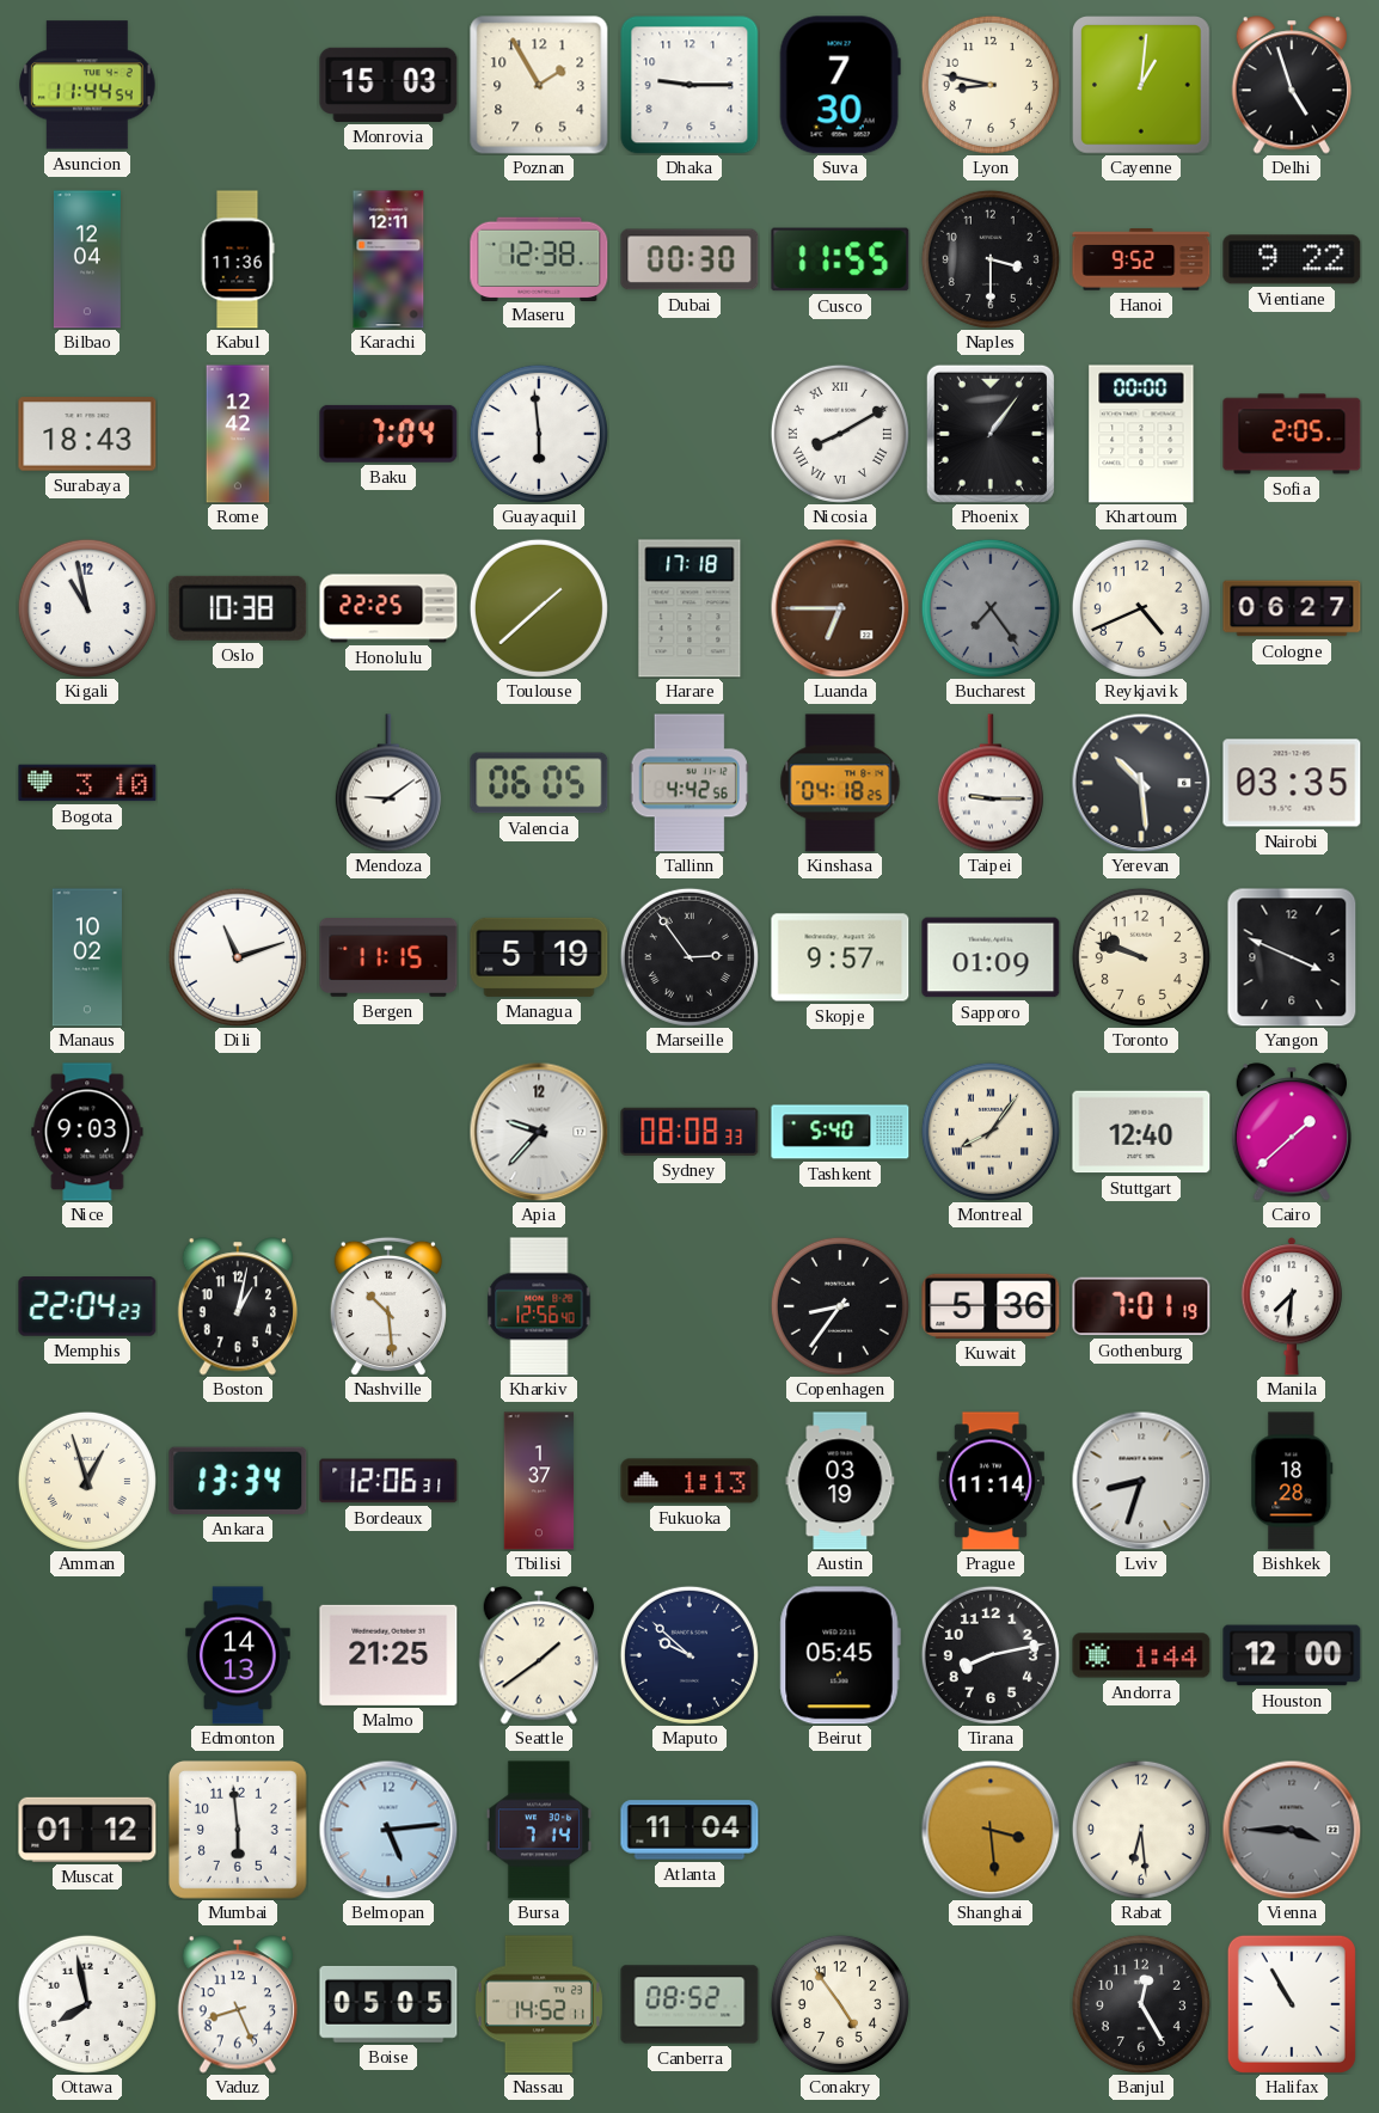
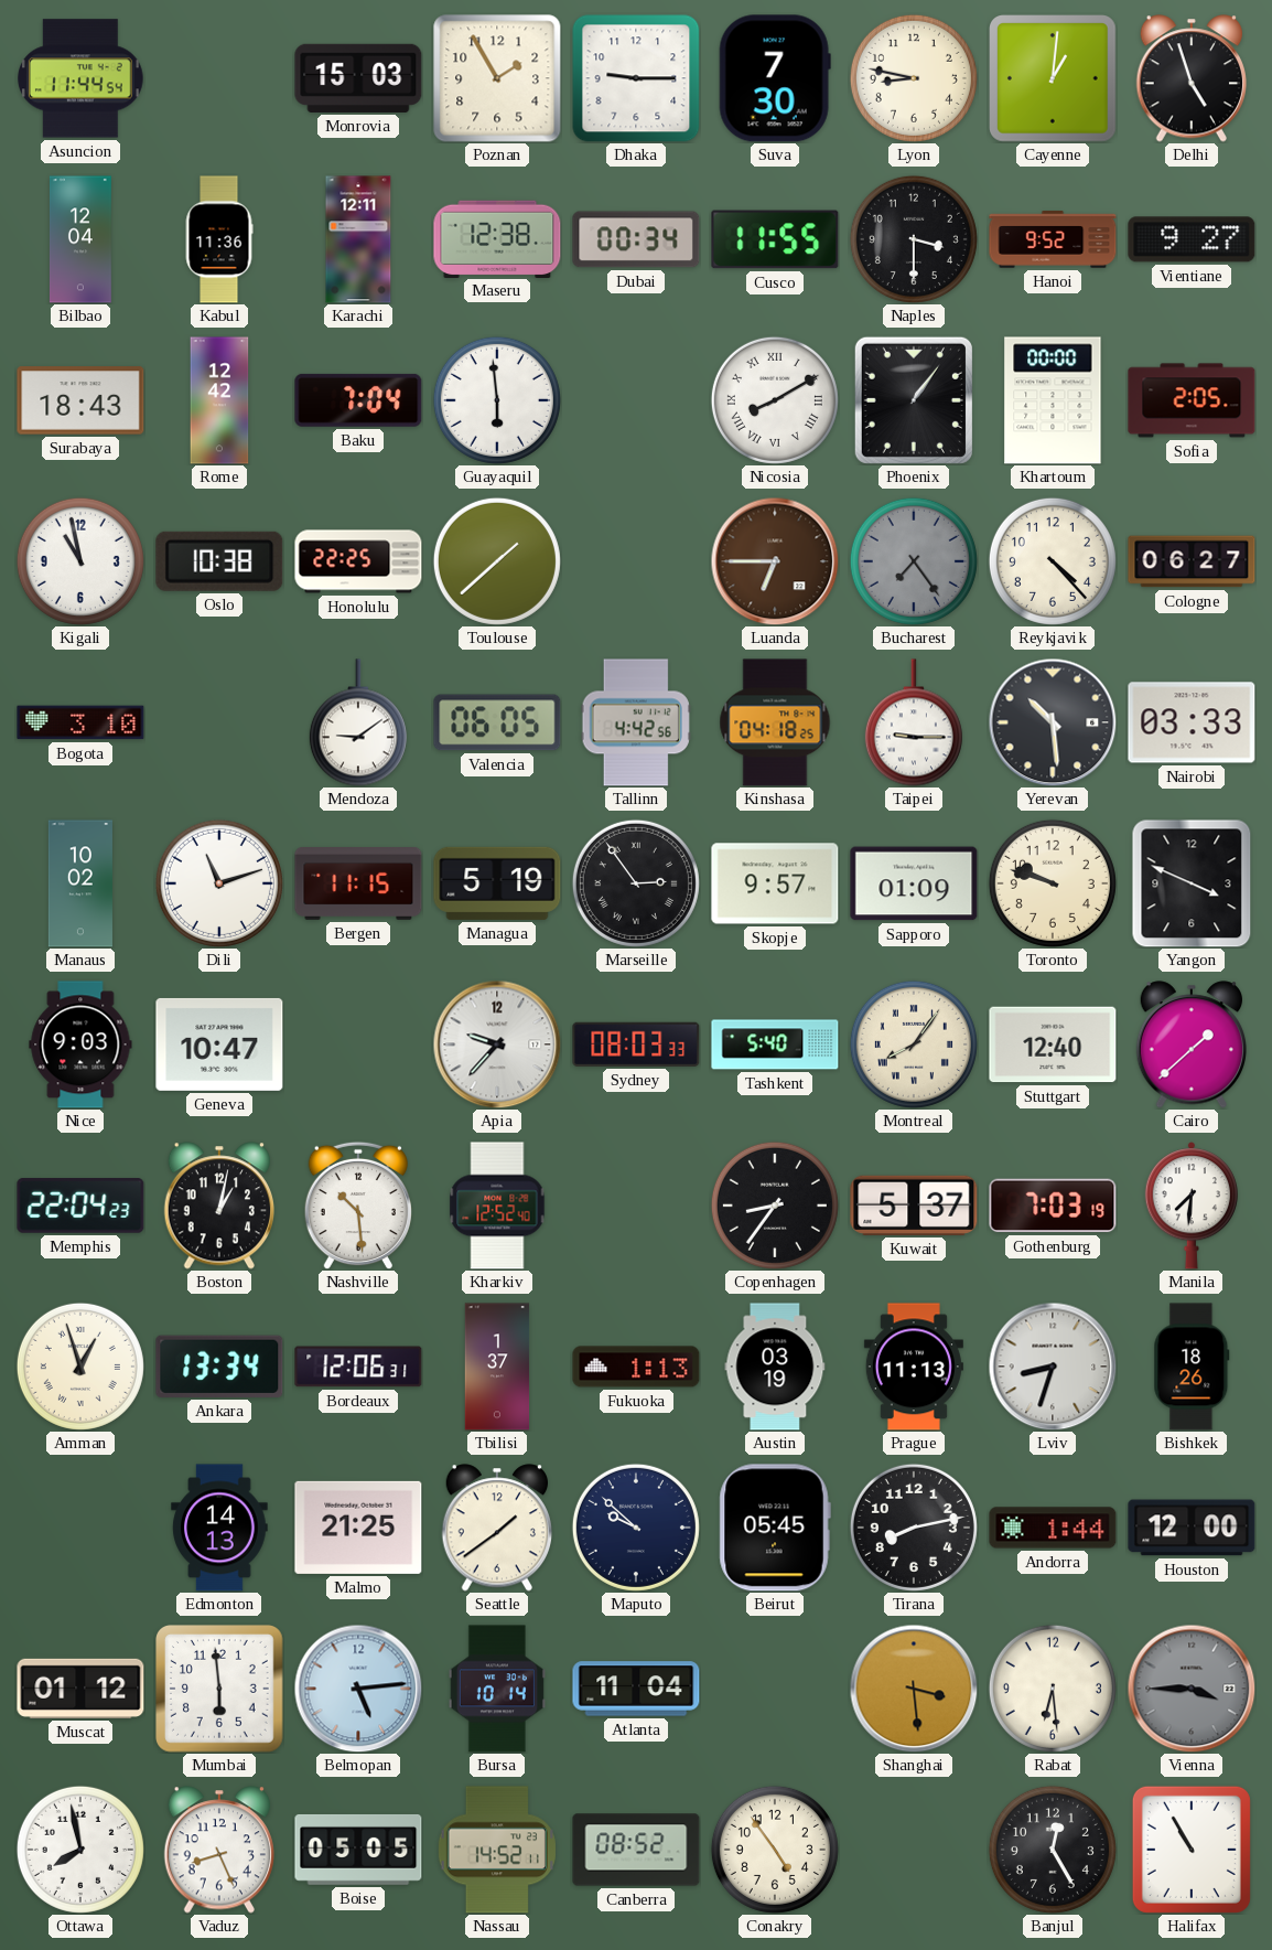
Dubai: 00:30 -> 00:34
Vientiane: 9:22 -> 9:27
Harare: 17:18 -> none
Reykjavik: 4:41 -> 4:23
Nairobi: 03:35 -> 03:33
Geneva: none -> 10:47
Sydney: 08:08 -> 08:03
Kharkiv: 12:56 -> 12:52
Kuwait: 5:36 -> 5:37
Gothenburg: 7:01 -> 7:03
Prague: 11:14 -> 11:13
Bishkek: 18:28 -> 18:26
Bursa: 7:14 -> 10:14
